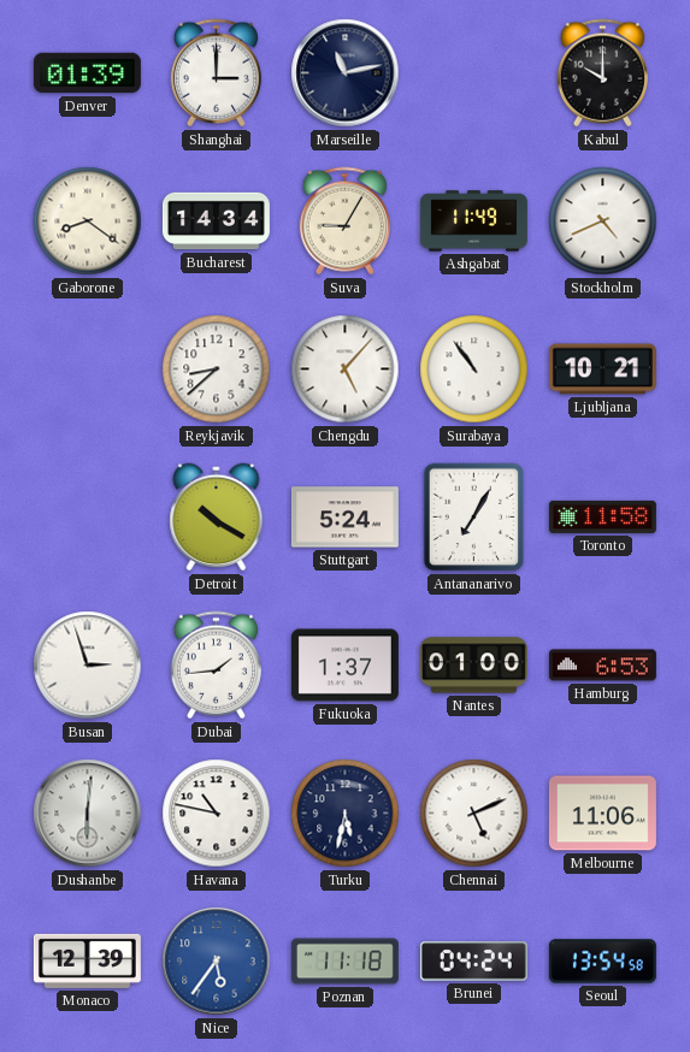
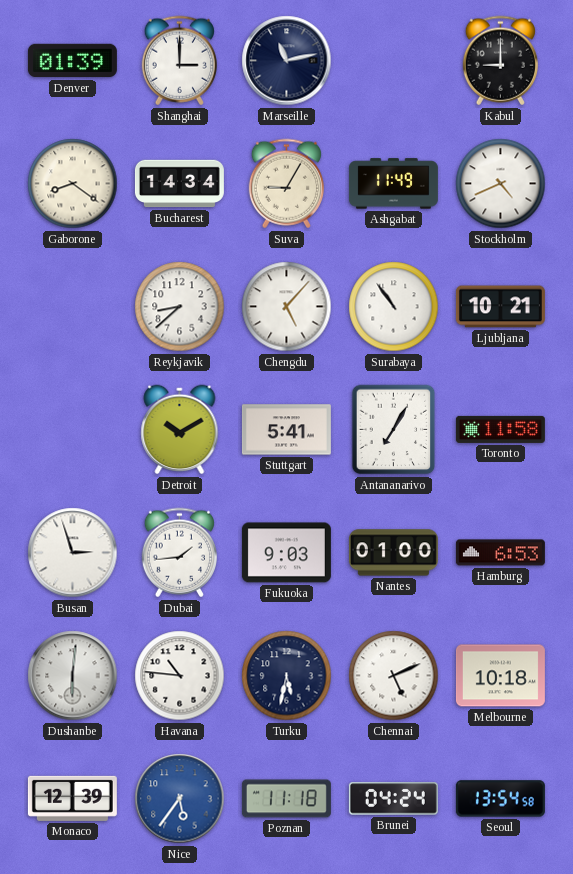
Kabul: 10:00 -> 9:00
Detroit: 10:20 -> 10:10
Stuttgart: 5:24 -> 5:41
Fukuoka: 1:37 -> 9:03
Havana: 10:47 -> 10:46
Melbourne: 11:06 -> 10:18
